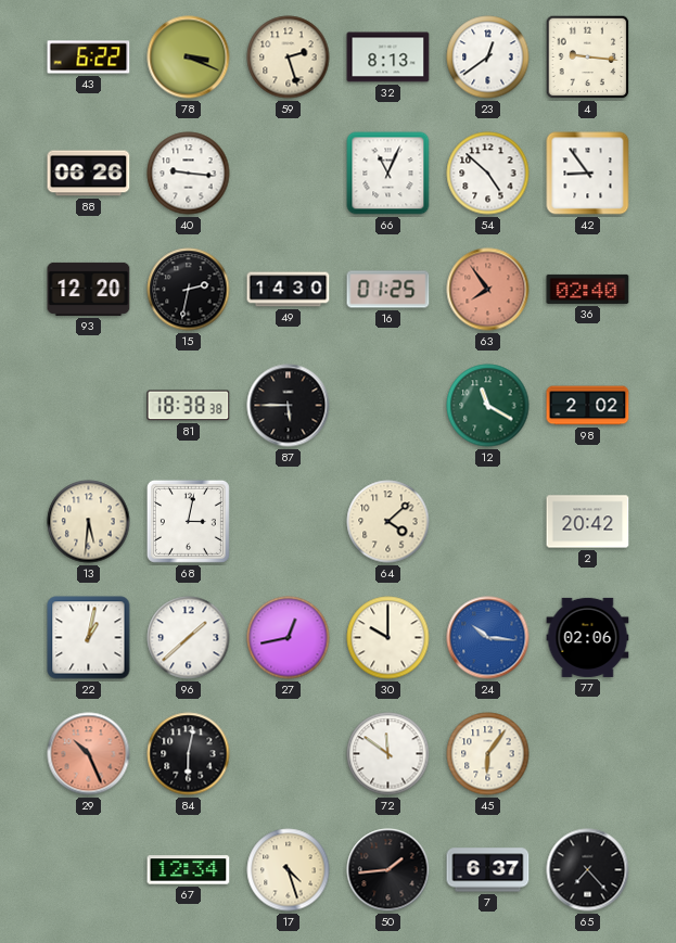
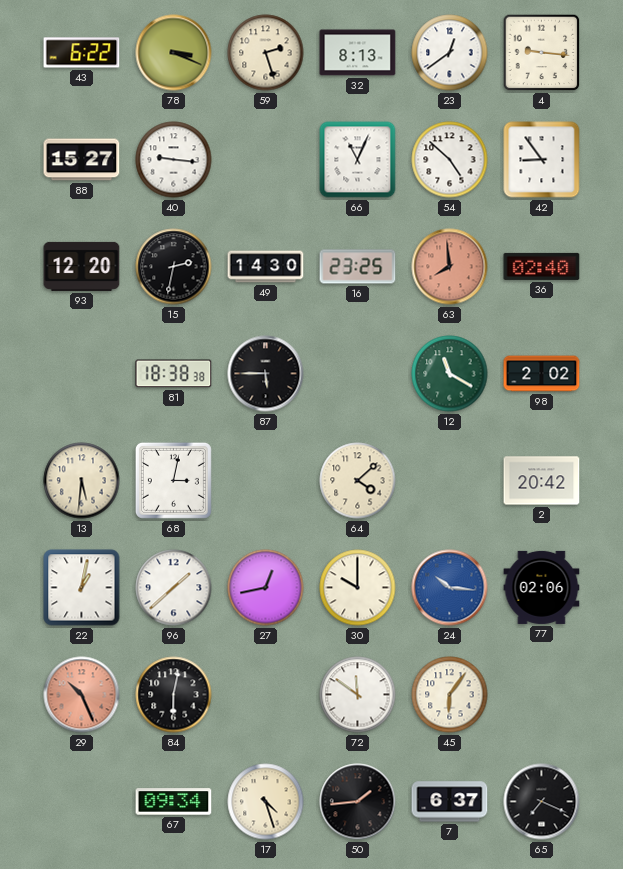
88: 06:26 -> 15:27
16: 01:25 -> 23:25
63: 7:54 -> 7:59
67: 12:34 -> 09:34
65: 7:23 -> 7:19
